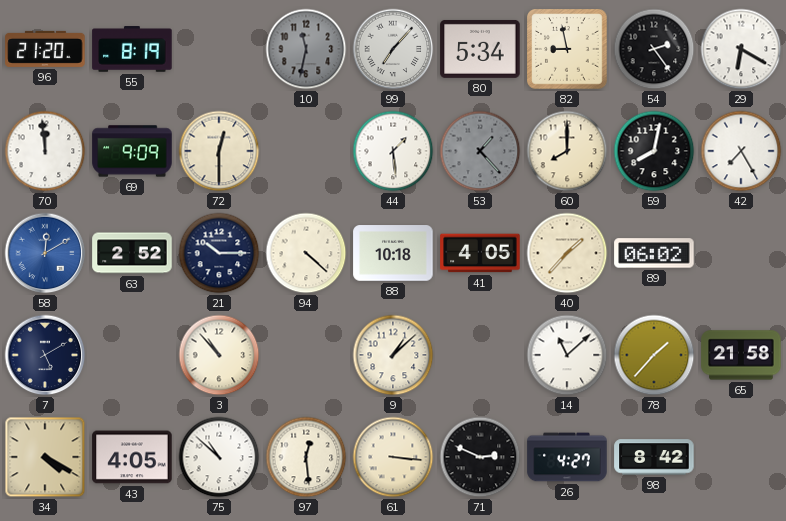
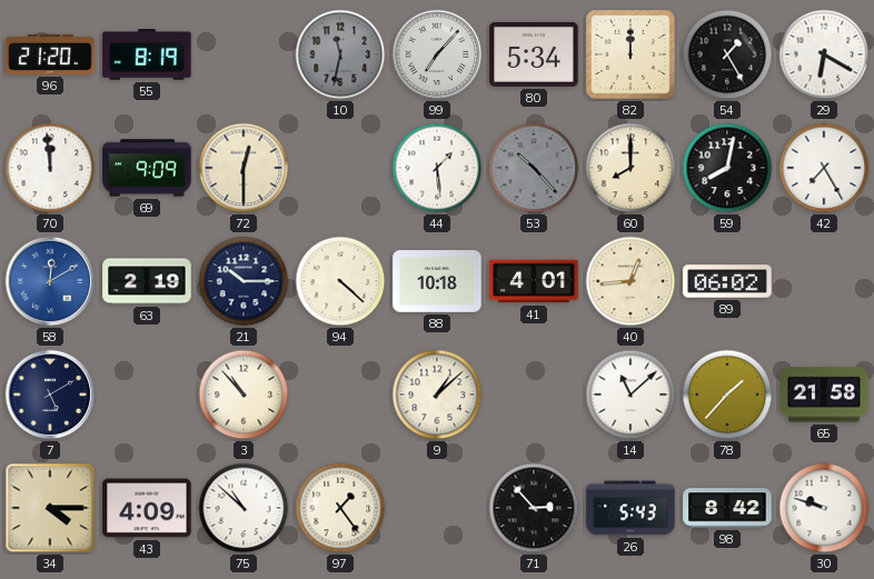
82: 8:58 -> 12:00
54: 2:24 -> 1:25
53: 1:23 -> 10:23
63: 2:52 -> 2:19
41: 4:05 -> 4:01
40: 1:37 -> 12:44
34: 4:20 -> 4:15
43: 4:05 -> 4:09
97: 12:29 -> 1:24
61: 3:16 -> none
71: 2:49 -> 2:53
26: 4:27 -> 5:43
30: none -> 9:48
